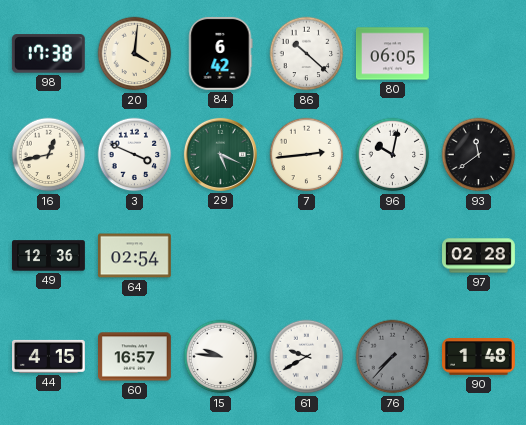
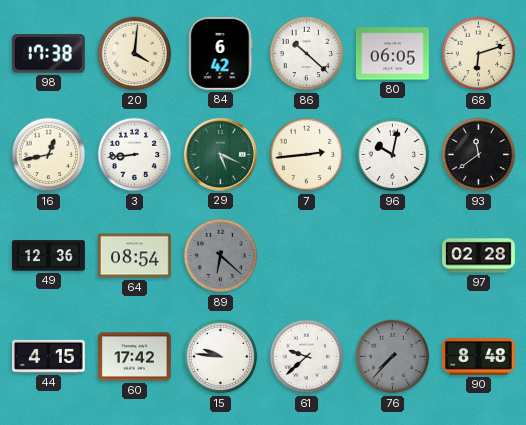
68: none -> 6:12
3: 3:49 -> 8:44
64: 02:54 -> 08:54
89: none -> 6:22
60: 16:57 -> 17:42
61: 9:40 -> 9:38
90: 1:48 -> 8:48
